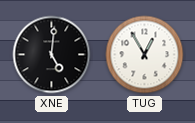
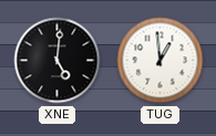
TUG: 12:55 -> 12:59
